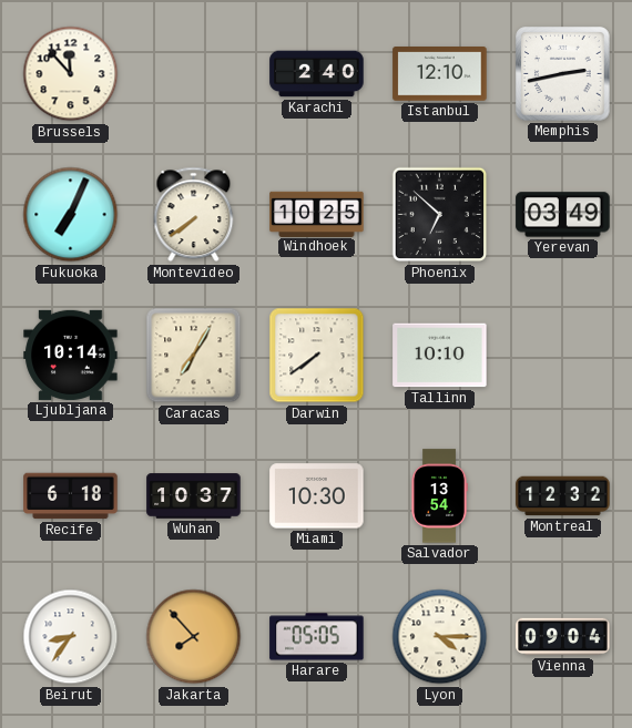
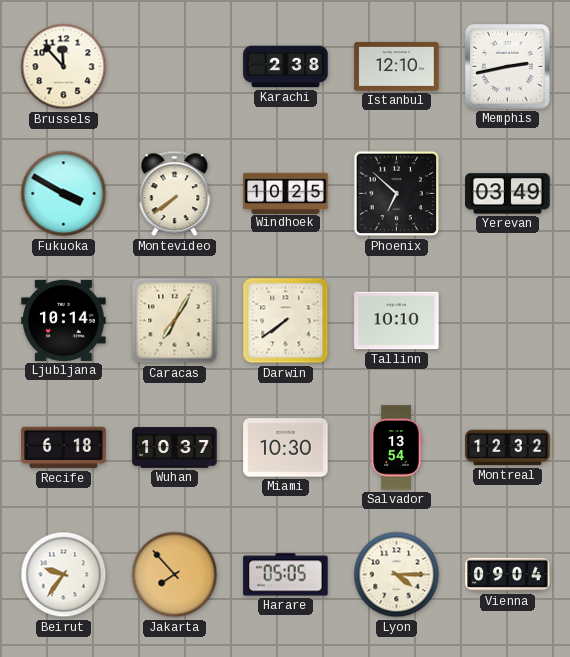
Karachi: 2:40 -> 2:38
Fukuoka: 7:04 -> 3:50
Beirut: 8:36 -> 9:36
